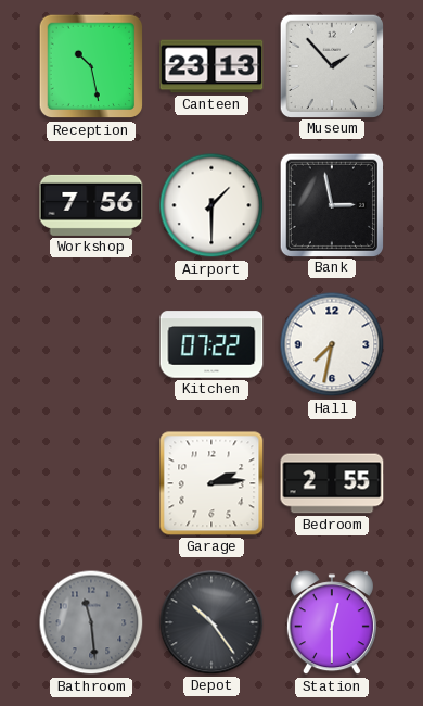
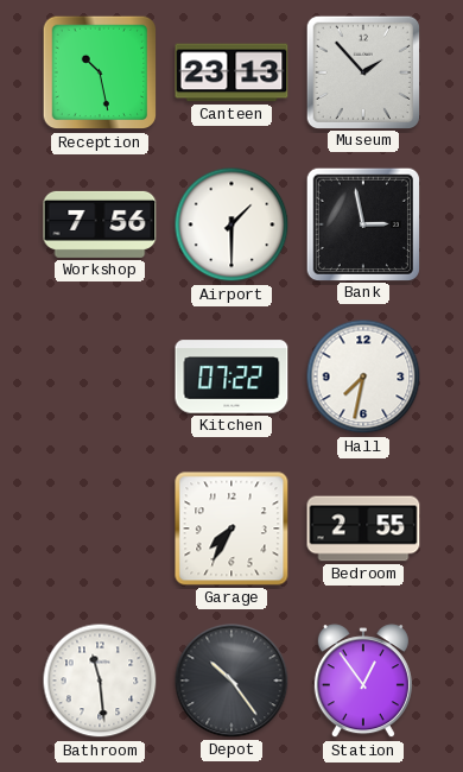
Garage: 2:14 -> 7:35
Bathroom dial: grey -> white
Station: 12:30 -> 12:54
